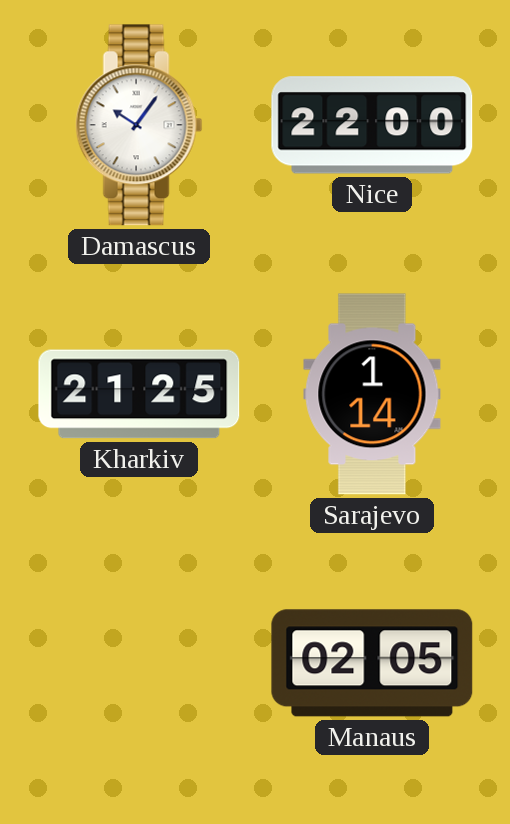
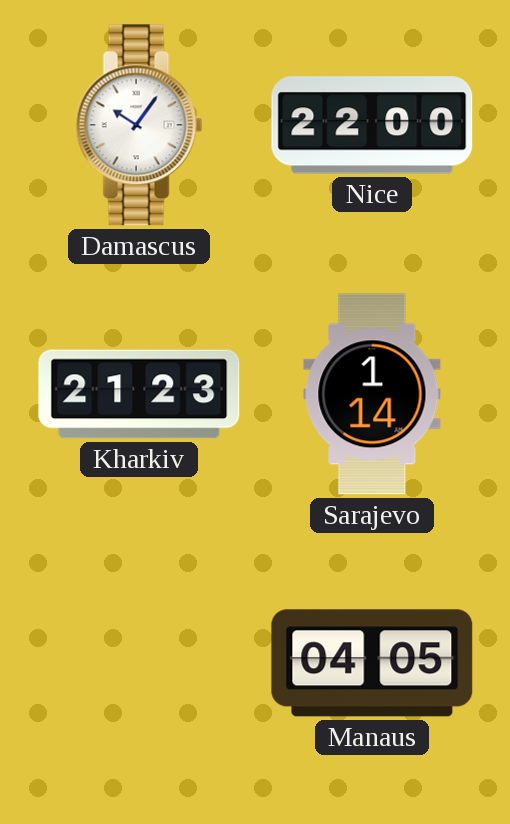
Kharkiv: 21:25 -> 21:23
Manaus: 02:05 -> 04:05
